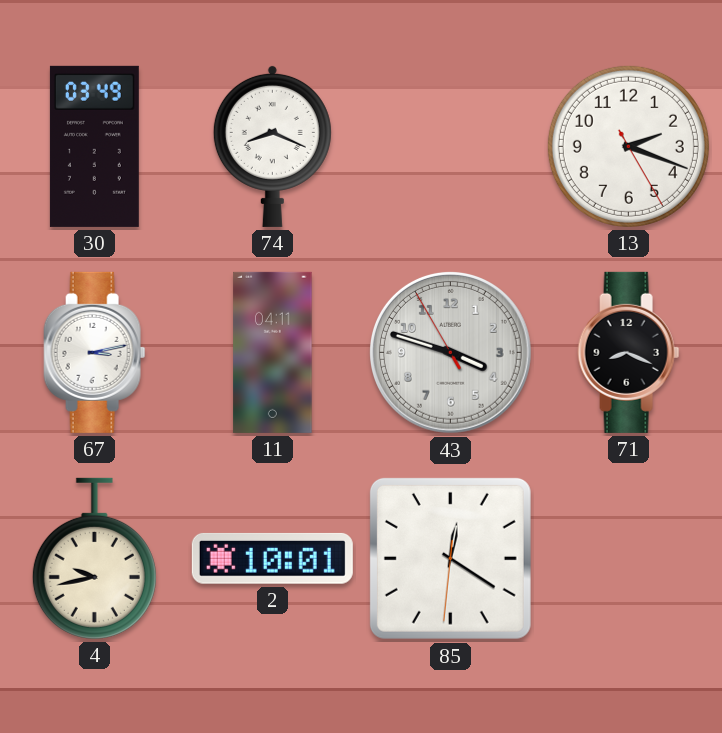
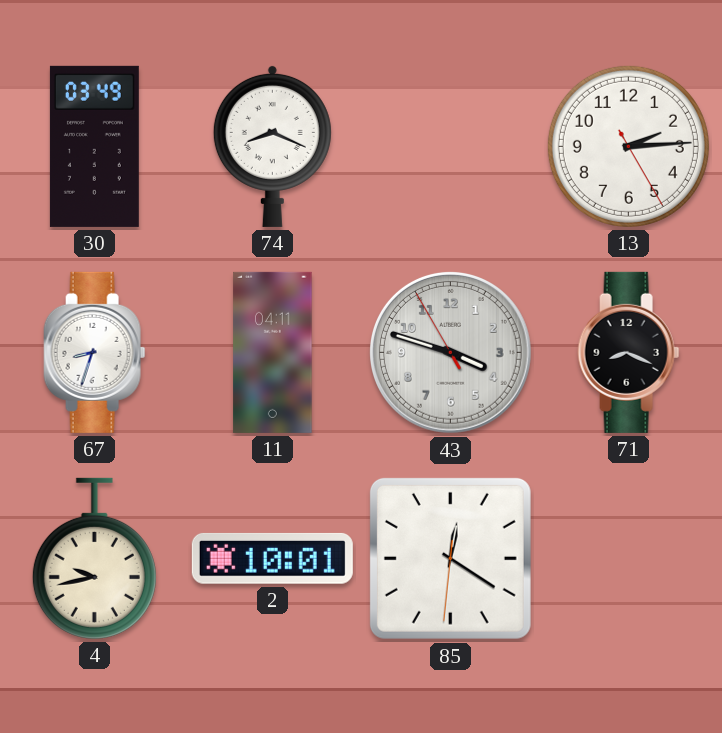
13: 2:18 -> 2:14
67: 3:13 -> 8:33
